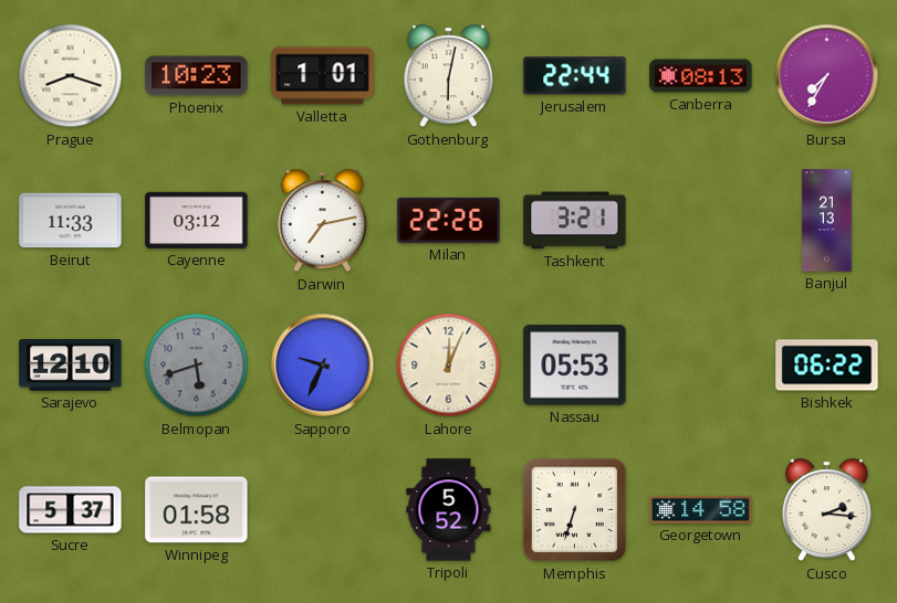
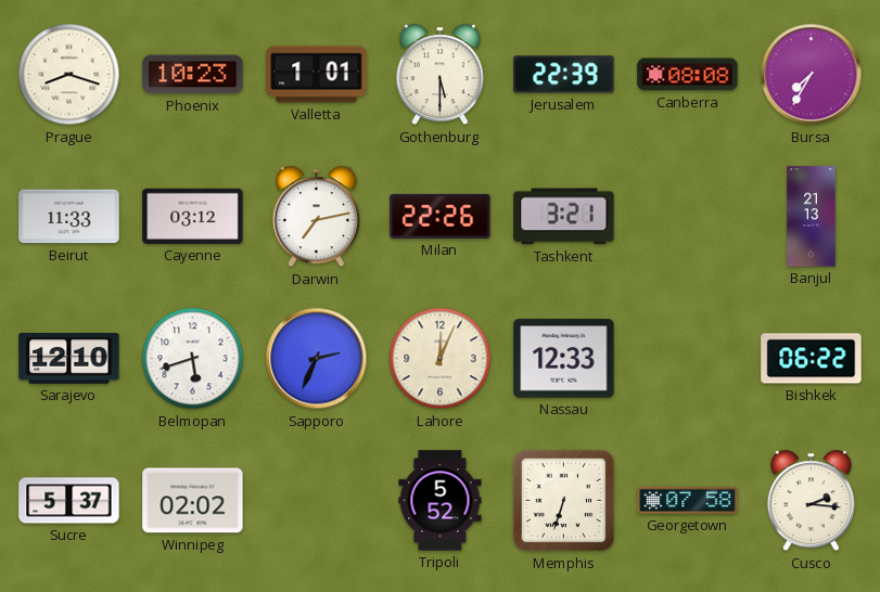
Gothenburg: 6:02 -> 5:30
Jerusalem: 22:44 -> 22:39
Canberra: 08:13 -> 08:08
Belmopan dial: grey -> white
Sapporo: 9:34 -> 2:34
Nassau: 05:53 -> 12:33
Winnipeg: 01:58 -> 02:02
Georgetown: 14:58 -> 07:58
